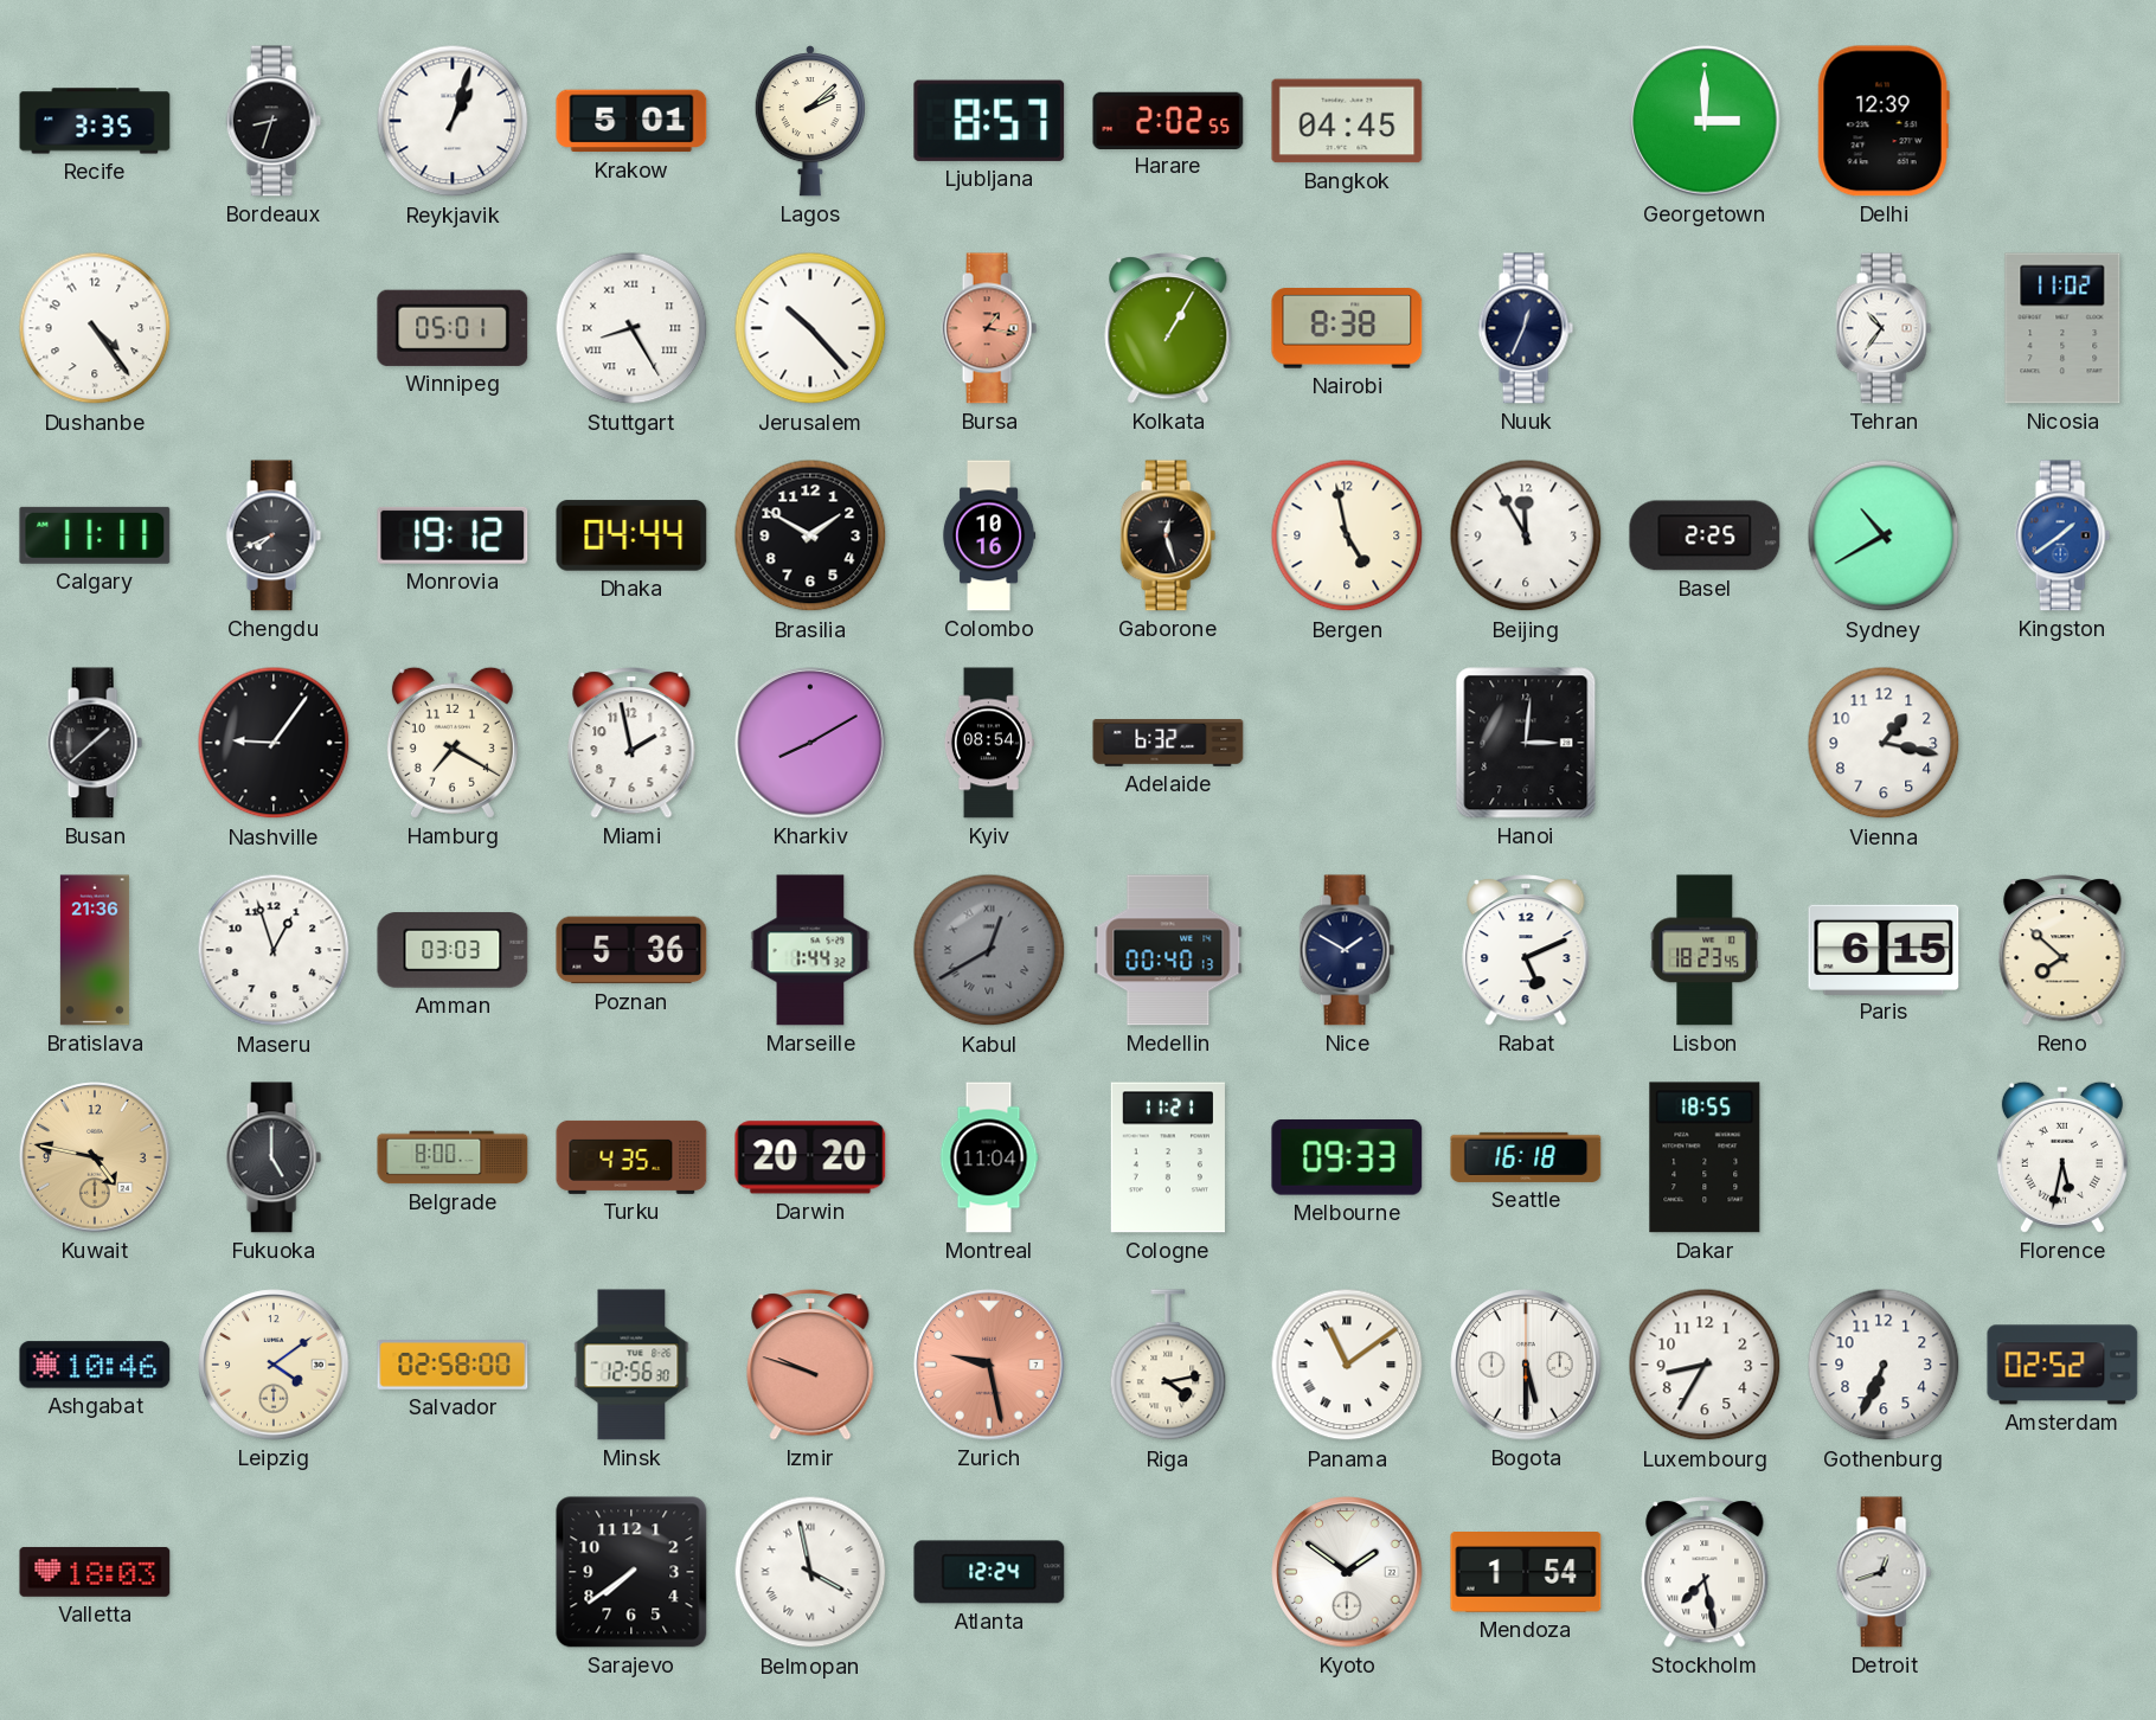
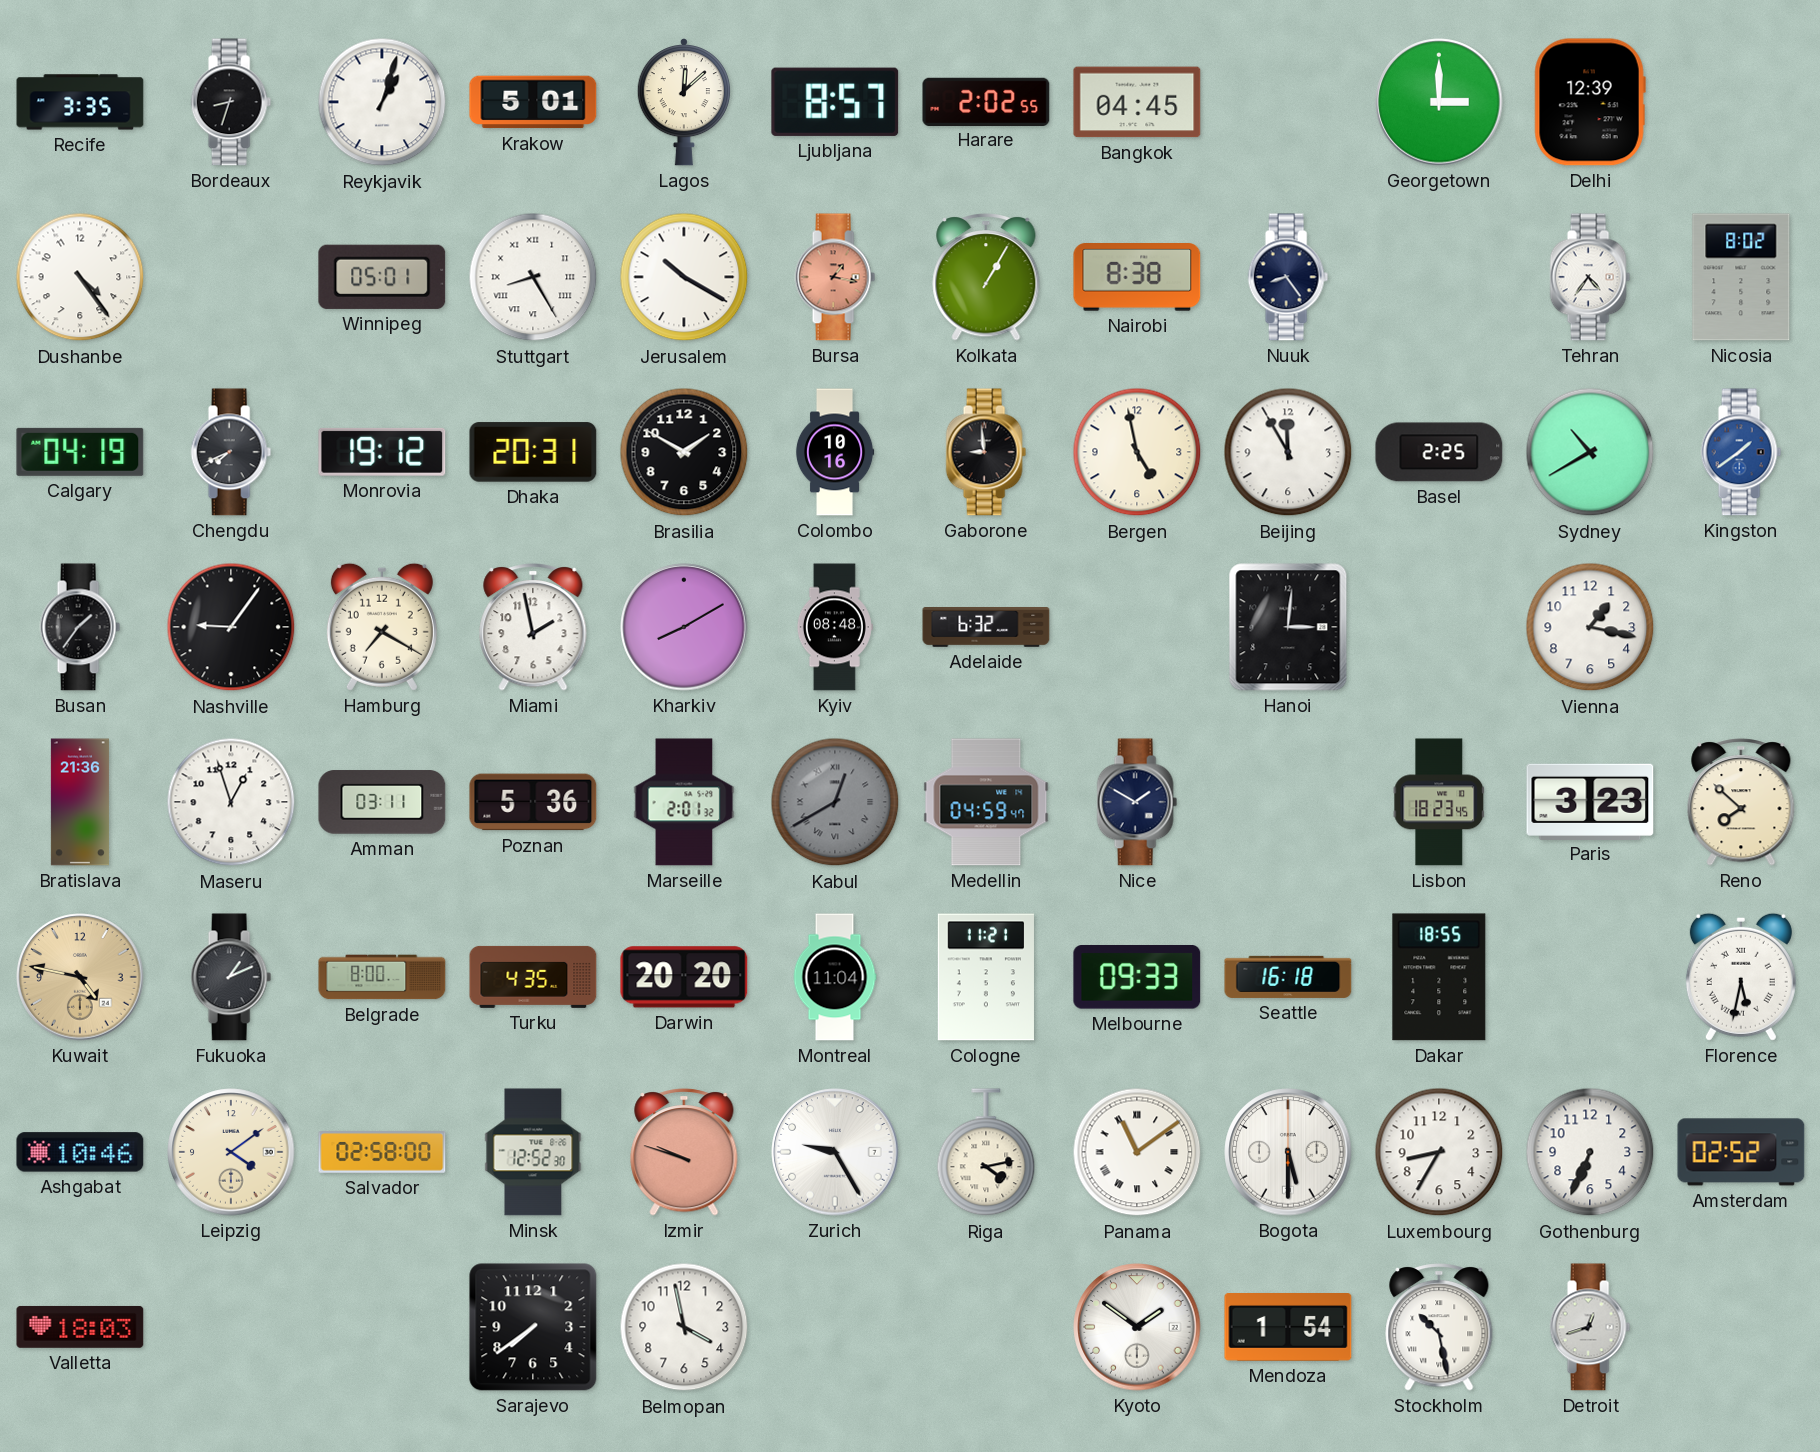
Lagos: 2:08 -> 12:08
Jerusalem: 10:23 -> 10:20
Nuuk: 12:34 -> 8:24
Tehran: 10:36 -> 4:36
Nicosia: 11:02 -> 8:02
Calgary: 11:11 -> 04:19
Dhaka: 04:44 -> 20:31
Gaborone: 12:27 -> 8:59
Busan: 1:38 -> 1:36
Kyiv: 08:54 -> 08:48
Amman: 03:03 -> 03:11
Marseille: 1:44 -> 2:01
Medellin: 00:40 -> 04:59
Rabat: 5:11 -> none
Paris: 6:15 -> 3:23
Fukuoka: 5:00 -> 1:11
Minsk: 12:56 -> 12:52
Zurich: 9:28 -> 9:25
Zurich dial: salmon -> white
Belmopan numerals: Roman -> Arabic
Atlanta: 12:24 -> none
Stockholm: 7:28 -> 10:28
